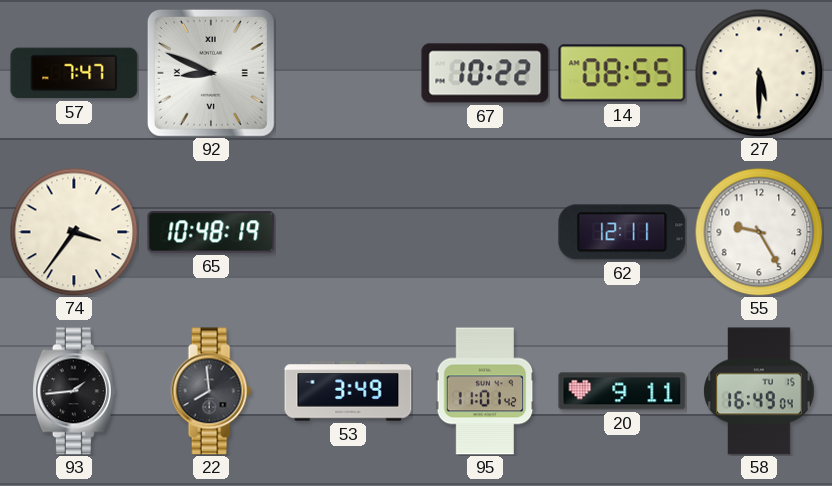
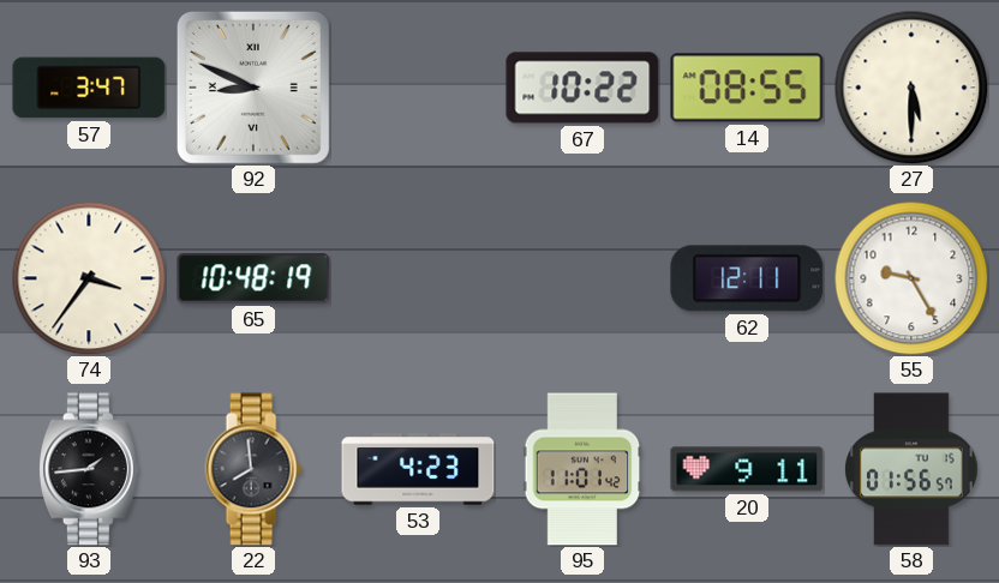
57: 7:47 -> 3:47
53: 3:49 -> 4:23
58: 16:49 -> 01:56
